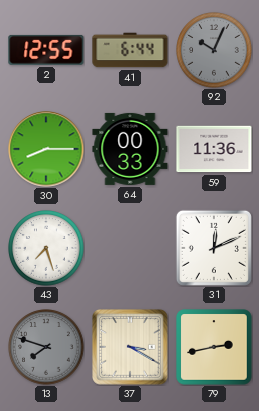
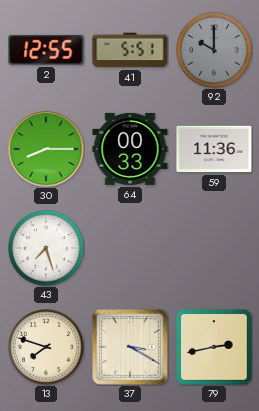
41: 6:44 -> 5:51
92: 10:04 -> 10:00
31: 12:11 -> none
13 dial: grey -> cream
